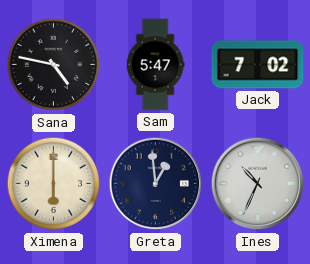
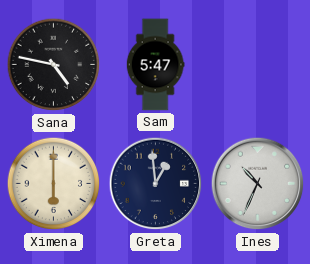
Jack: 7:02 -> none
